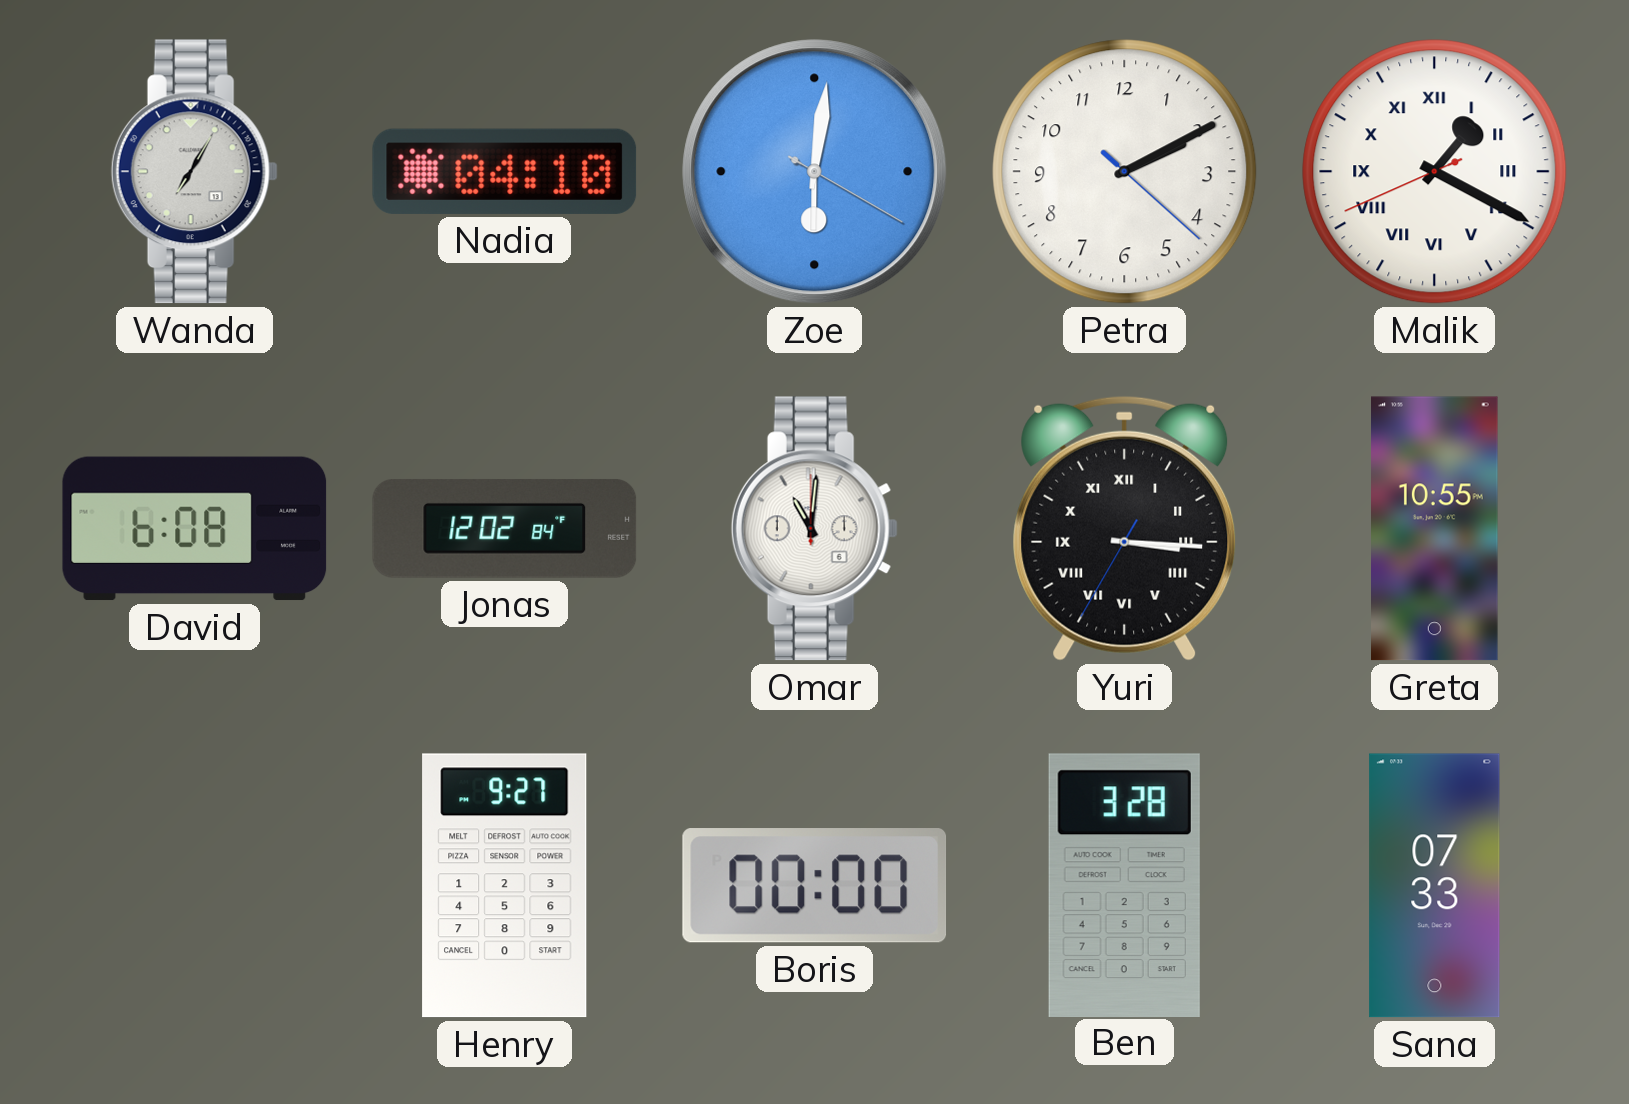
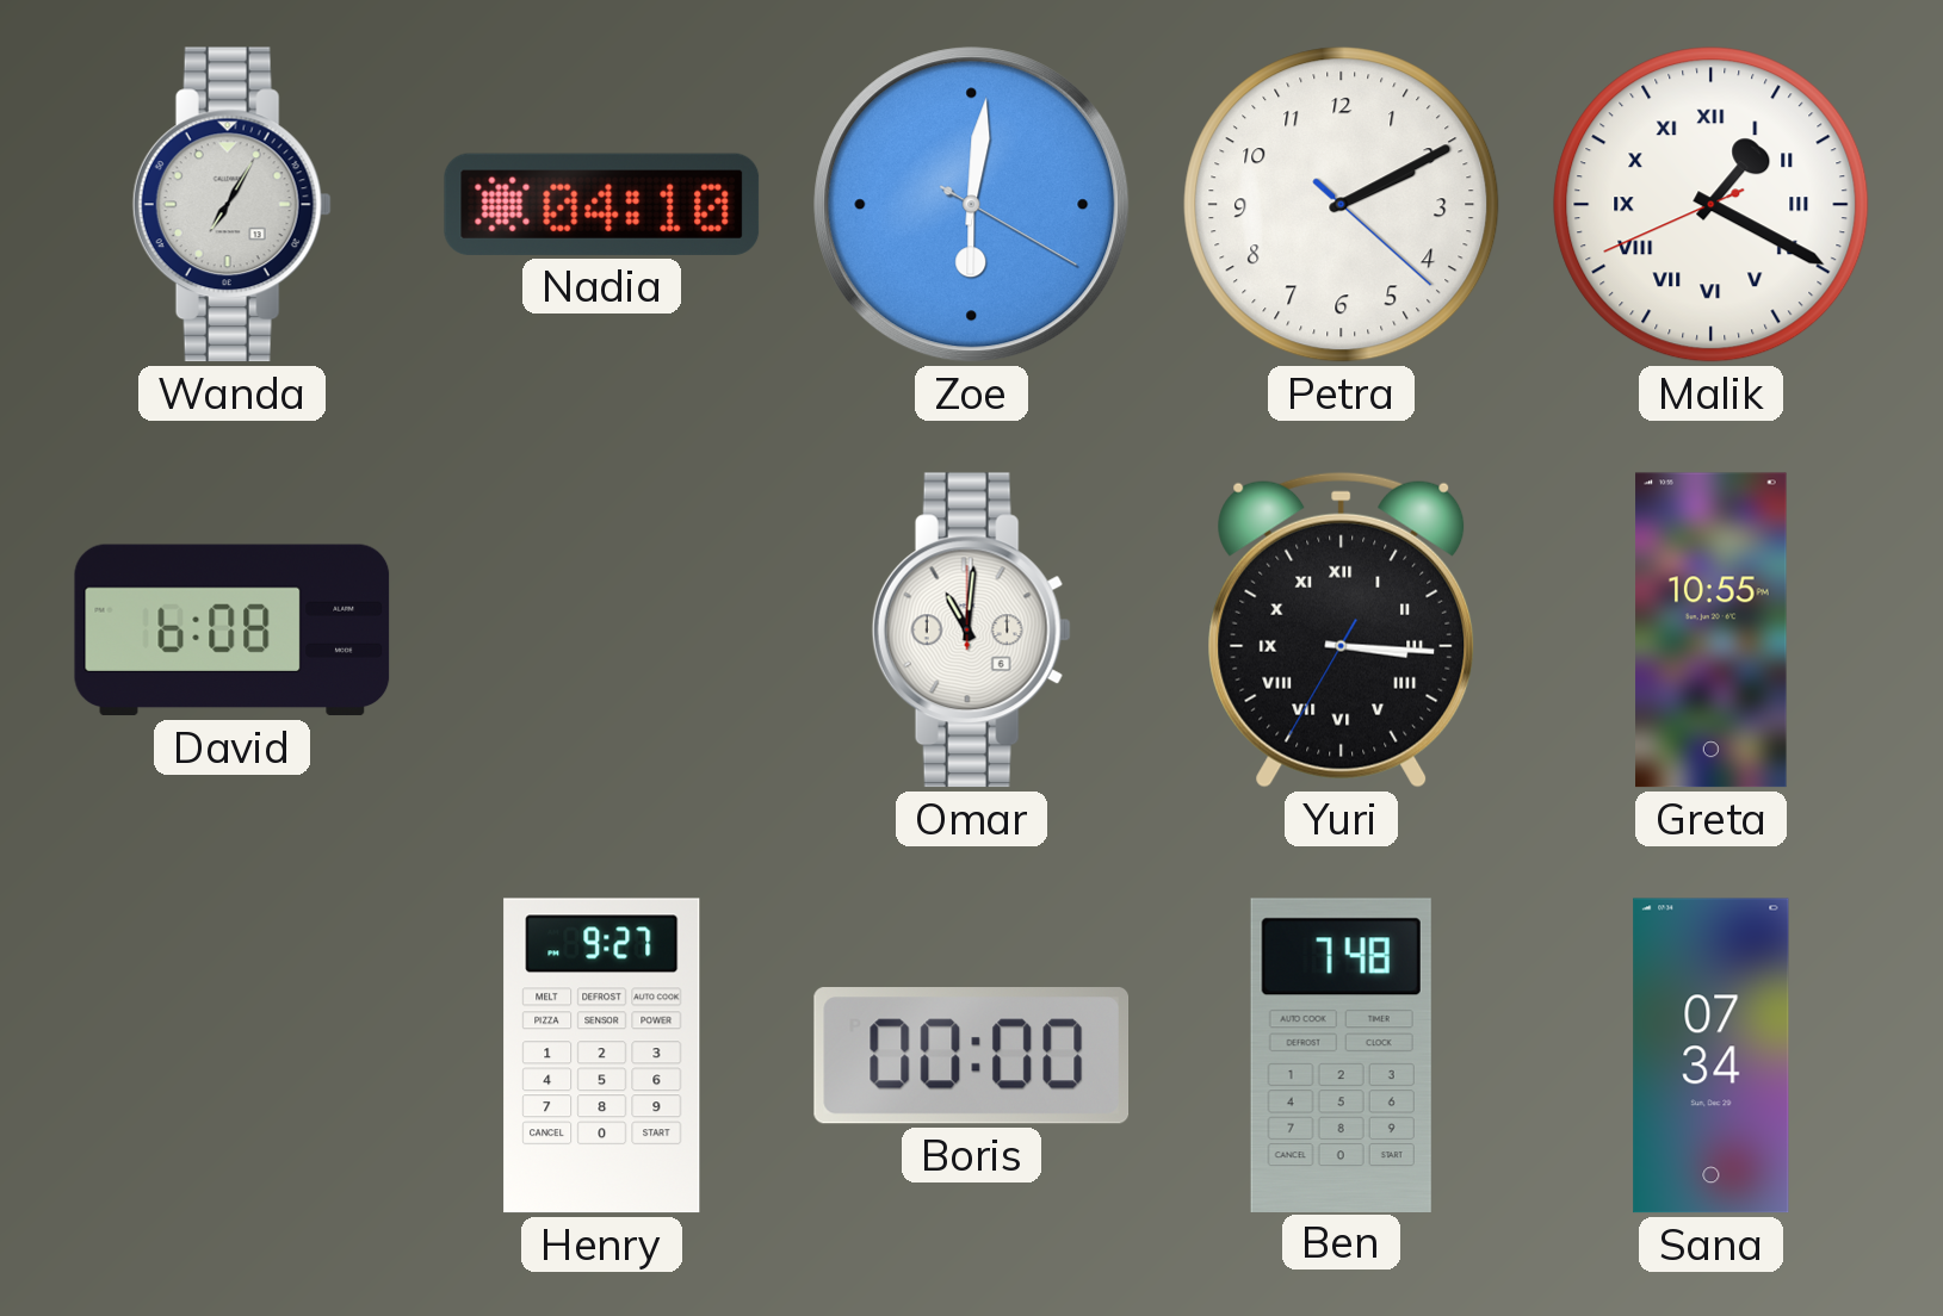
Jonas: 12:02 -> none
Ben: 3:28 -> 7:48
Sana: 07:33 -> 07:34
